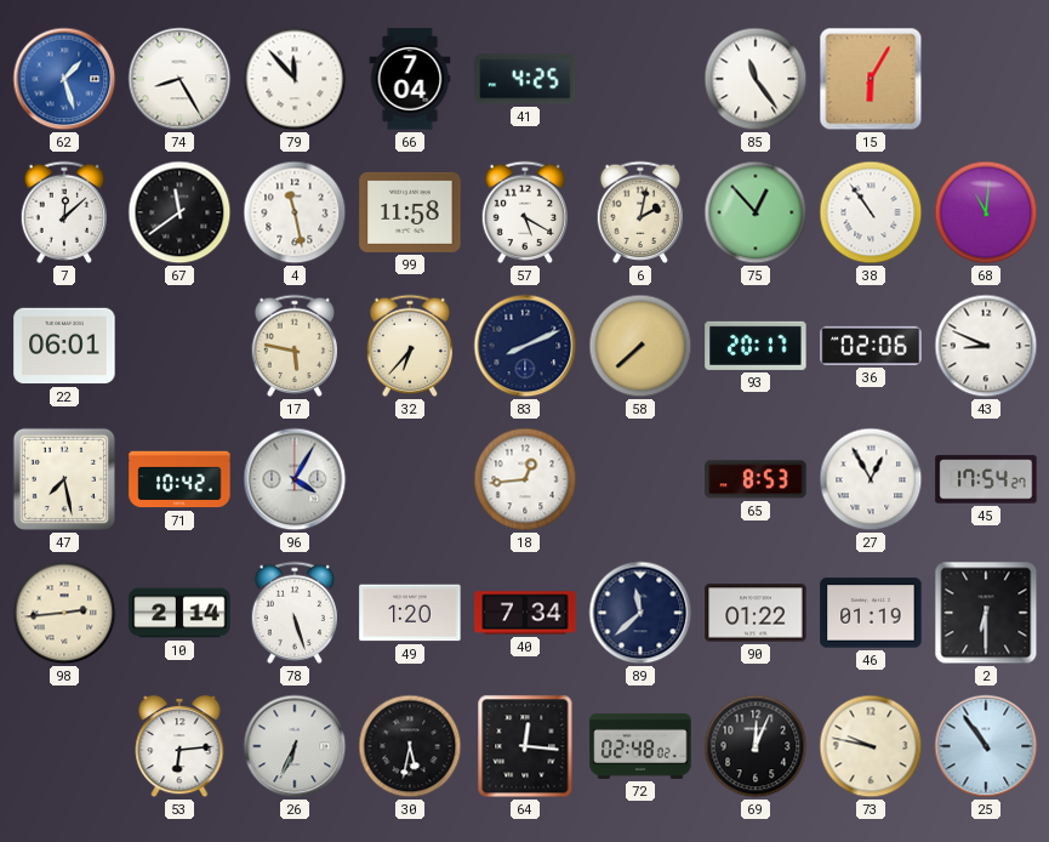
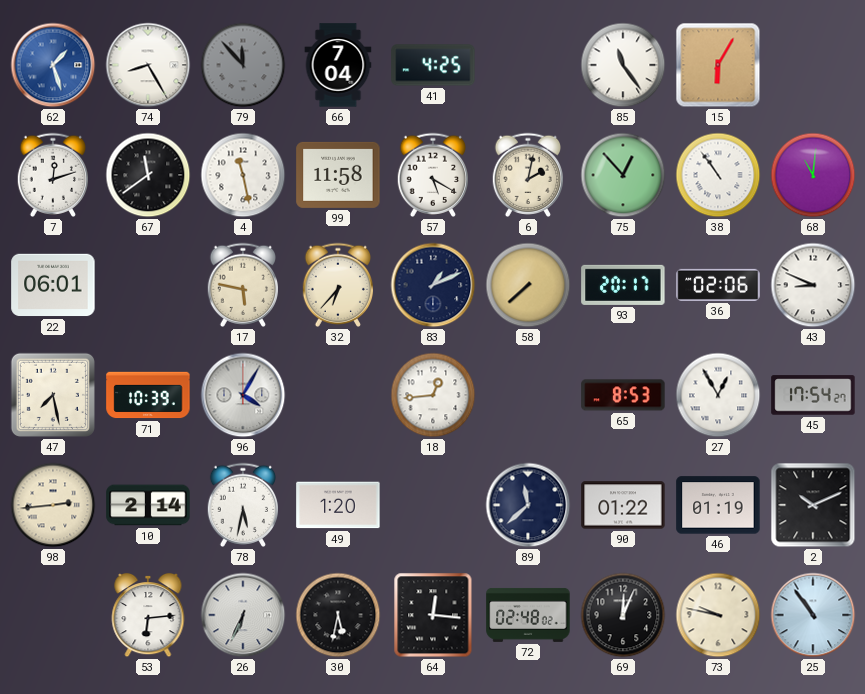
79 dial: white -> grey
7: 12:08 -> 12:12
83: 8:11 -> 1:11
71: 10:42 -> 10:39
78: 5:27 -> 5:32
40: 7:34 -> none
2: 6:30 -> 10:11
